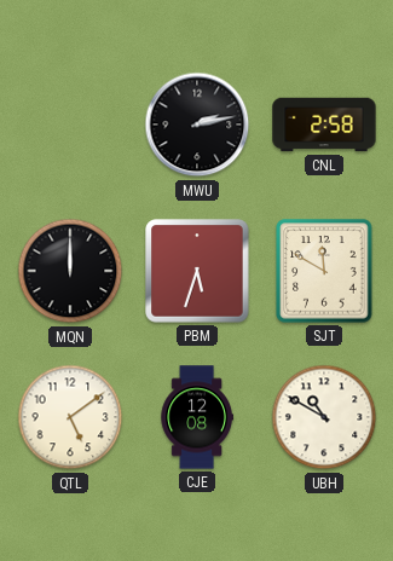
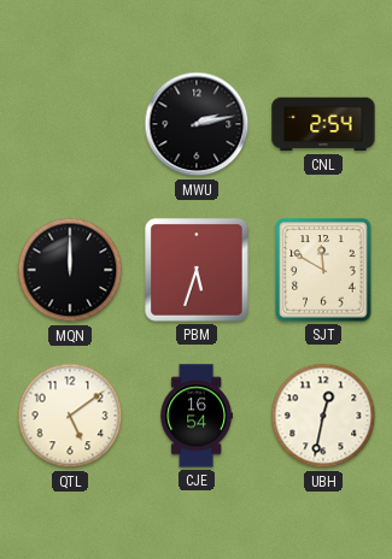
CNL: 2:58 -> 2:54
CJE: 12:08 -> 16:54
UBH: 10:50 -> 12:32
